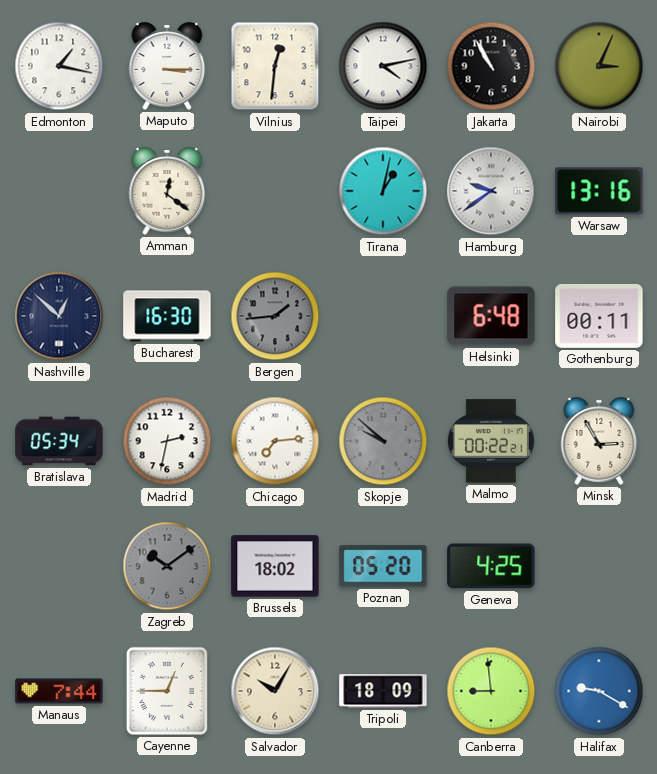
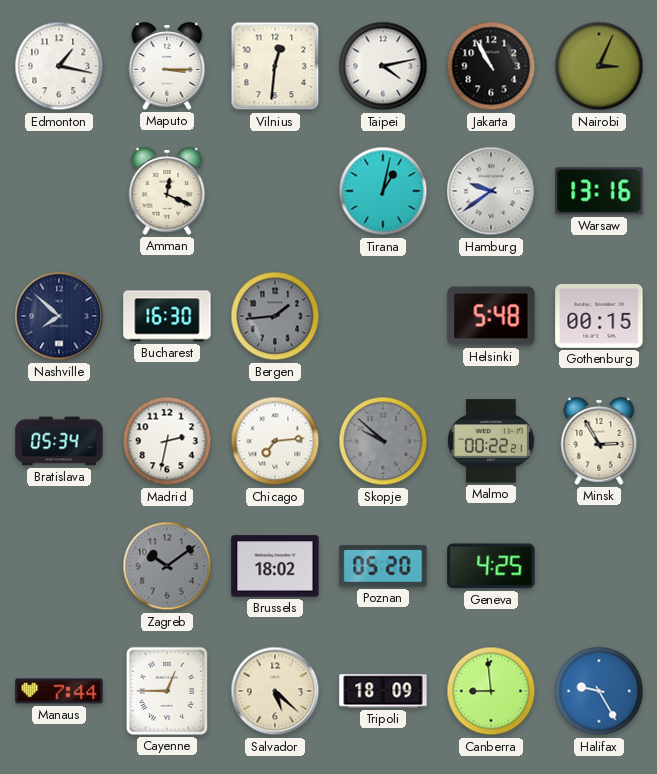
Amman: 12:21 -> 12:19
Nashville: 12:52 -> 7:52
Helsinki: 6:48 -> 5:48
Gothenburg: 00:11 -> 00:15
Salvador: 10:05 -> 5:22
Halifax: 9:20 -> 9:25
